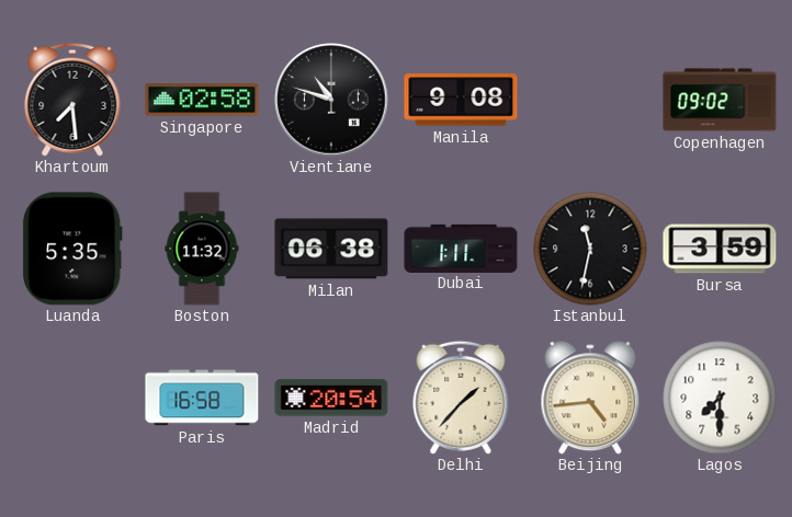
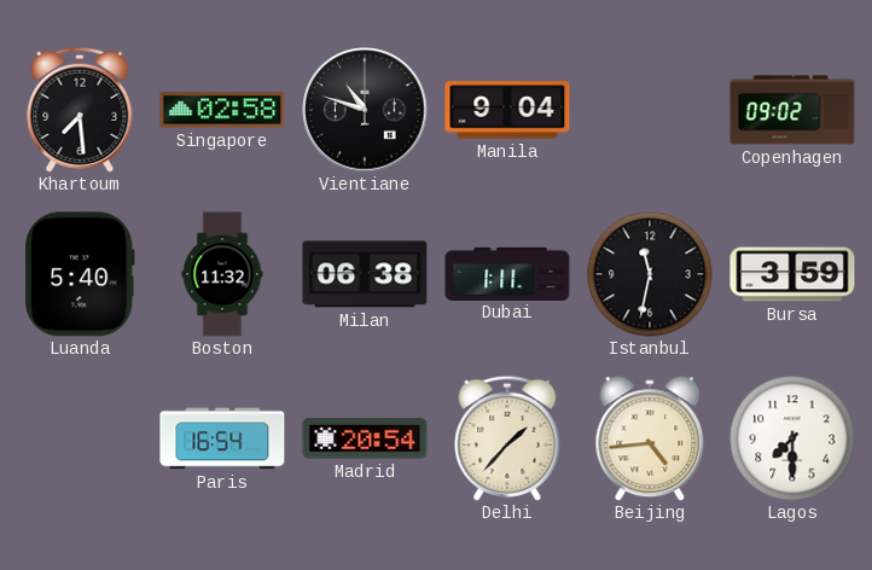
Manila: 9:08 -> 9:04
Luanda: 5:35 -> 5:40
Paris: 16:58 -> 16:54
